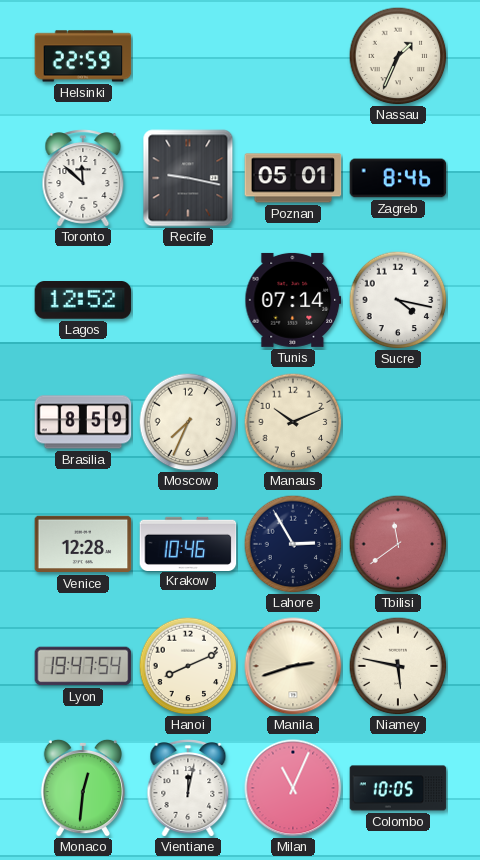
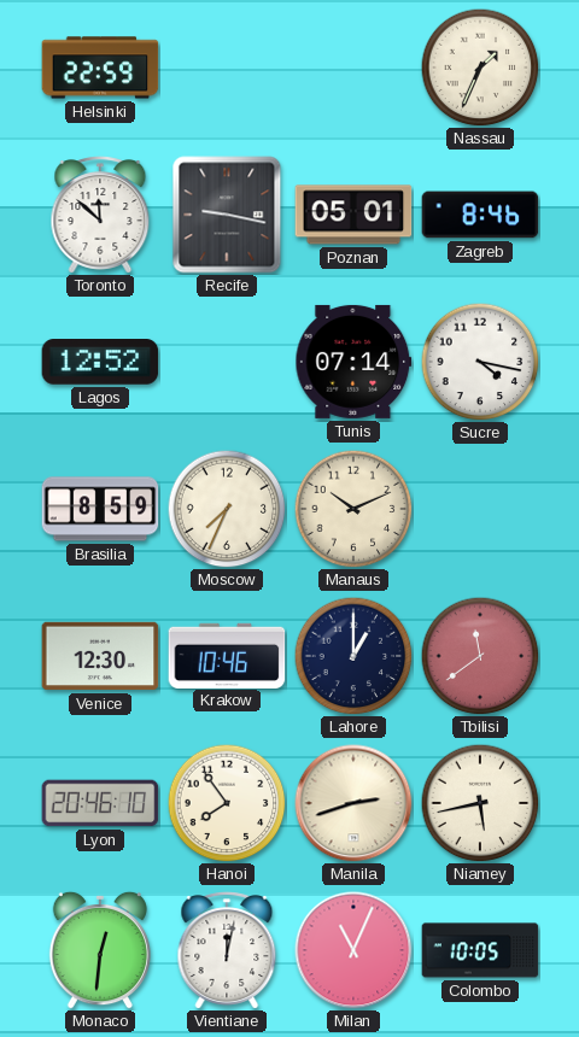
Venice: 12:28 -> 12:30
Lahore: 2:55 -> 1:00
Lyon: 19:47 -> 20:46
Hanoi: 8:11 -> 7:54
Niamey: 5:47 -> 5:43
